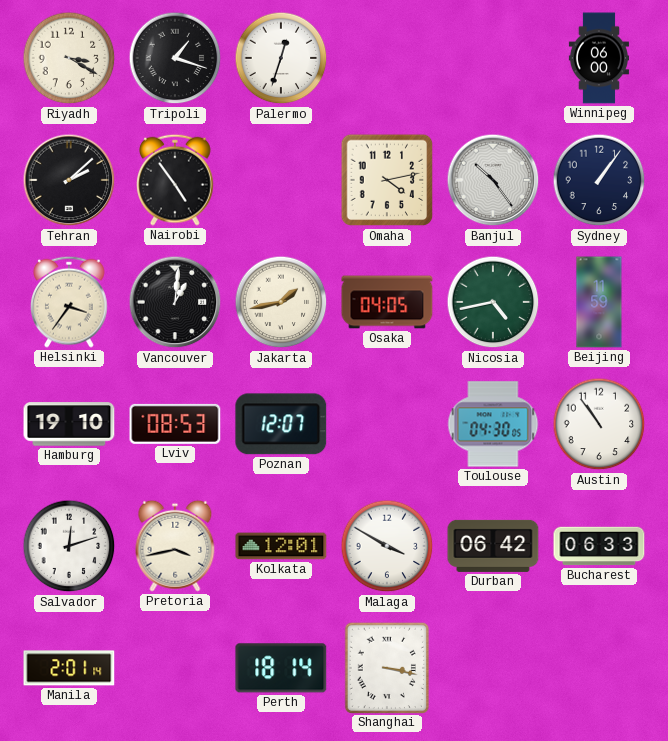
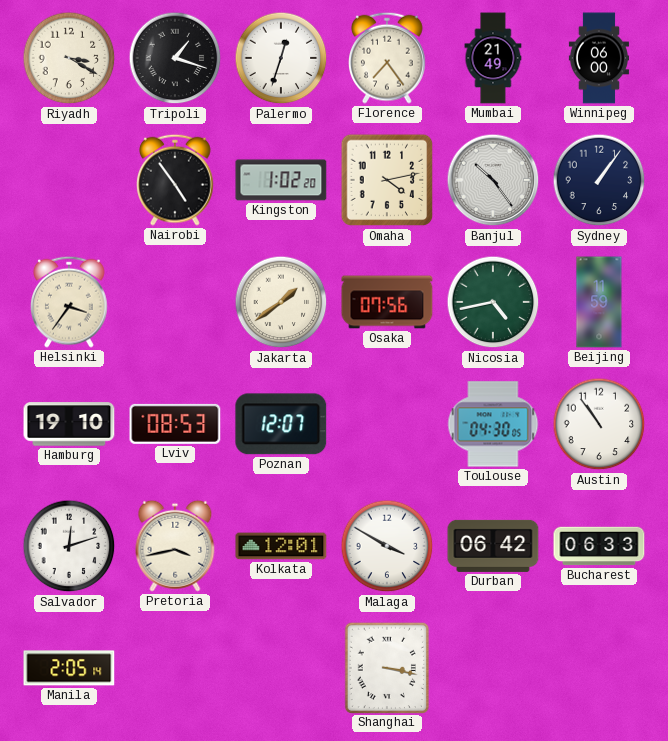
Florence: none -> 7:24
Mumbai: none -> 21:49
Tehran: 2:08 -> none
Kingston: none -> 1:02
Vancouver: 1:01 -> none
Jakarta: 1:43 -> 1:39
Osaka: 04:05 -> 07:56
Manila: 2:01 -> 2:05
Perth: 18:14 -> none
